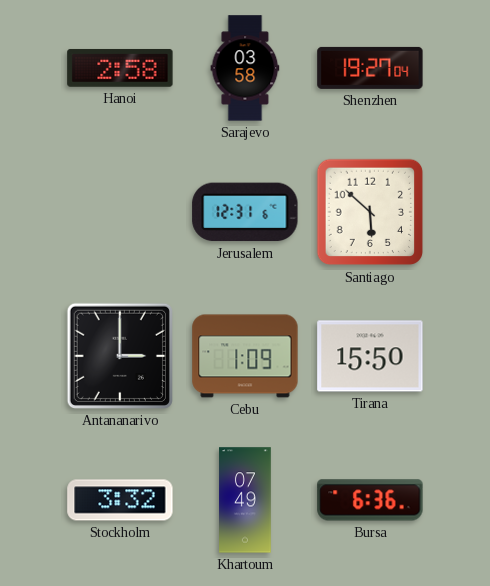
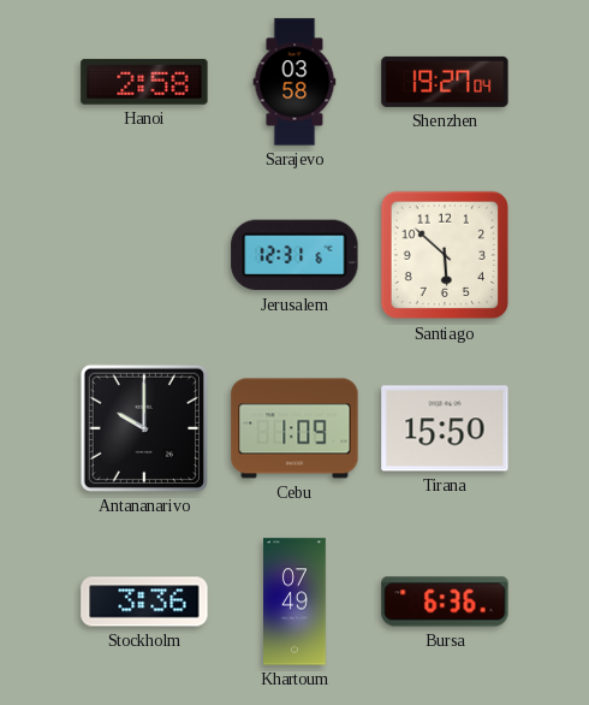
Antananarivo: 3:00 -> 10:00
Stockholm: 3:32 -> 3:36
